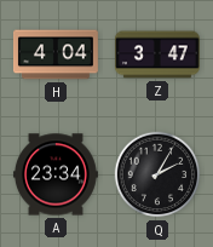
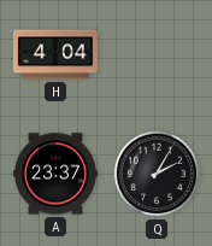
Z: 3:47 -> none
A: 23:34 -> 23:37
